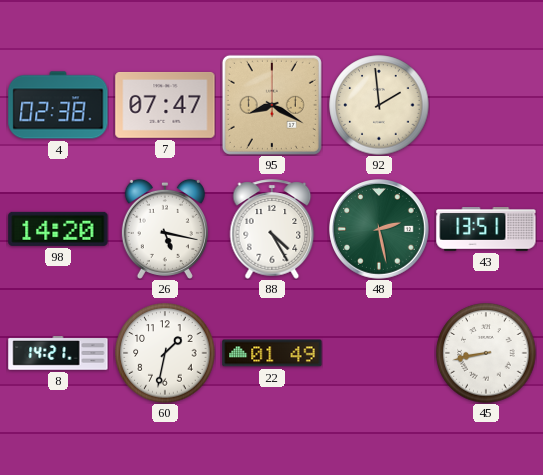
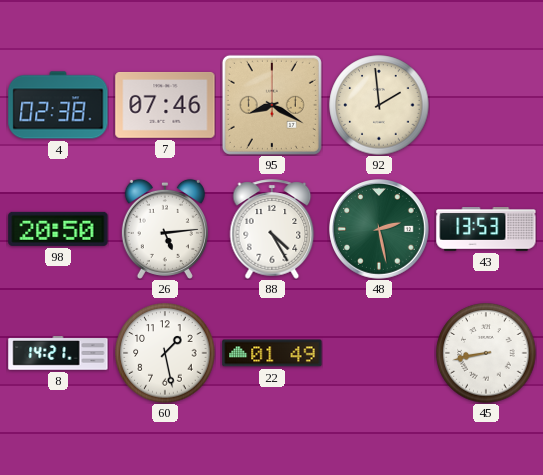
7: 07:47 -> 07:46
98: 14:20 -> 20:50
26: 5:17 -> 5:14
43: 13:51 -> 13:53
60: 1:32 -> 1:28
